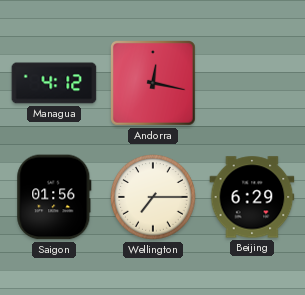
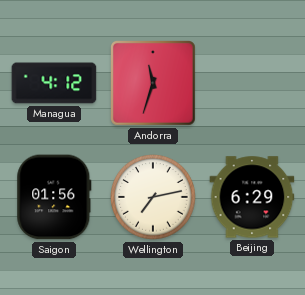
Andorra: 12:17 -> 11:33
Wellington: 7:15 -> 7:13
